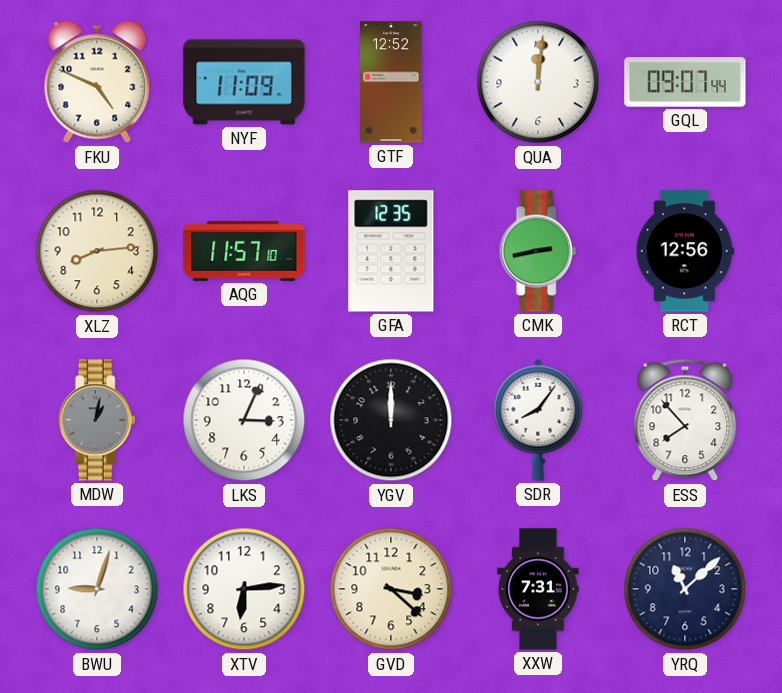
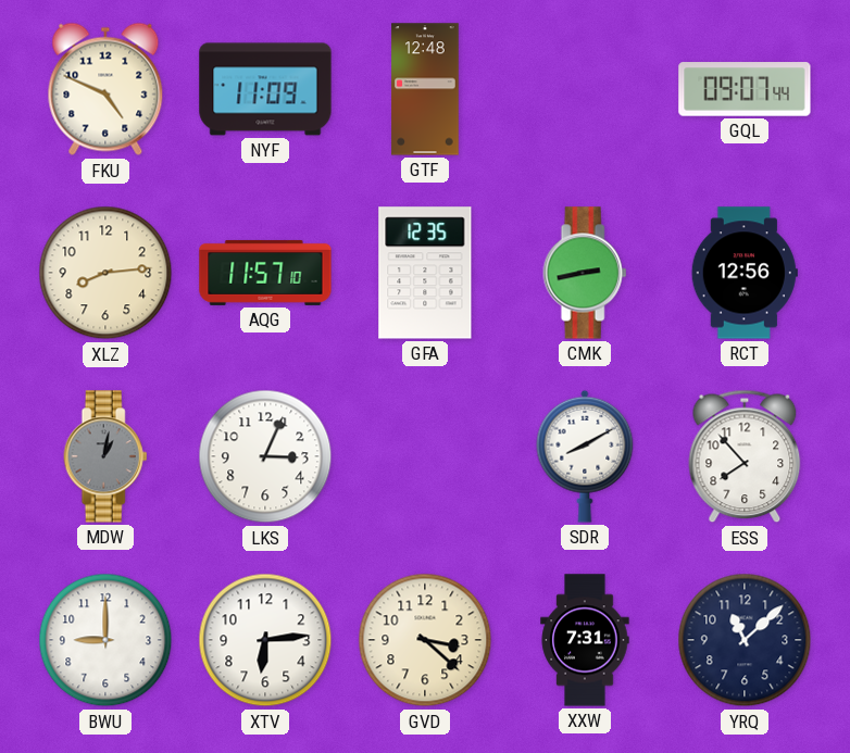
GTF: 12:52 -> 12:48
QUA: 12:01 -> none
YGV: 12:00 -> none
SDR: 8:06 -> 8:10
BWU: 9:03 -> 9:00
